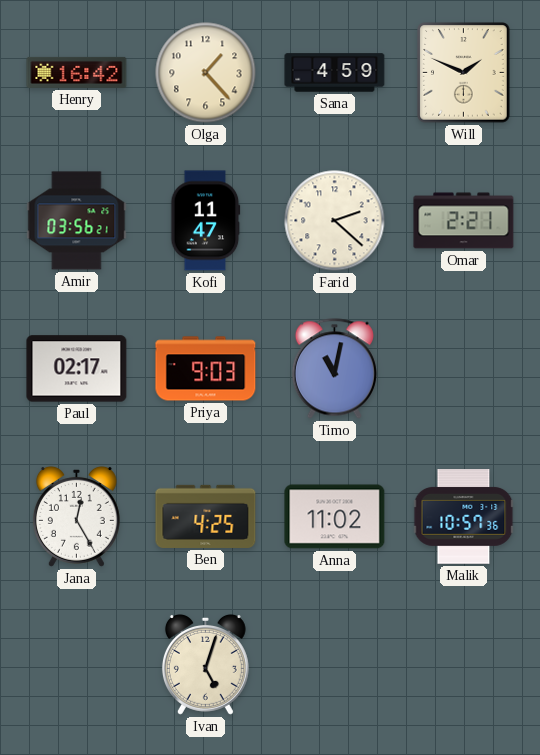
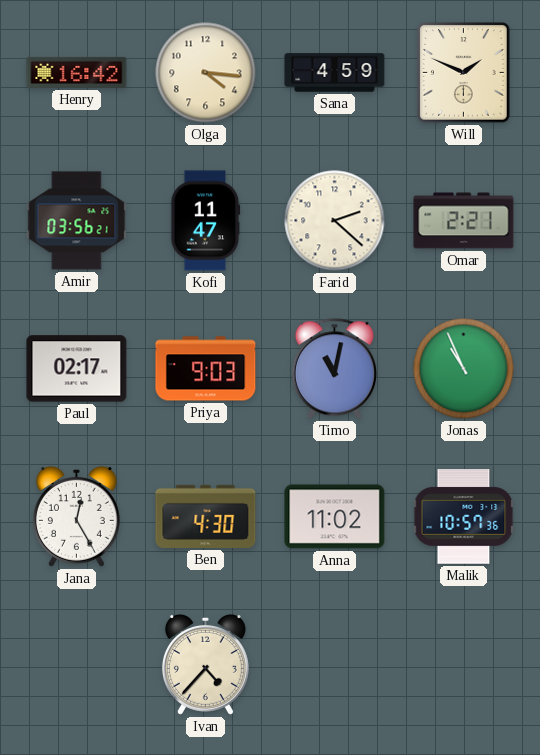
Olga: 1:23 -> 4:16
Jonas: none -> 10:56
Ben: 4:25 -> 4:30
Ivan: 5:03 -> 4:37
